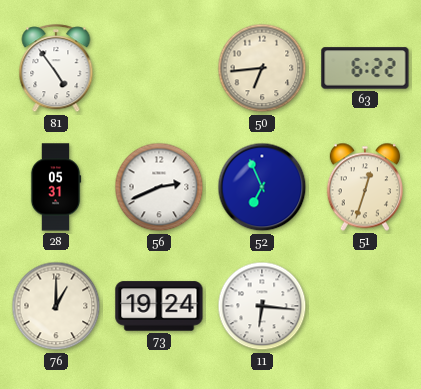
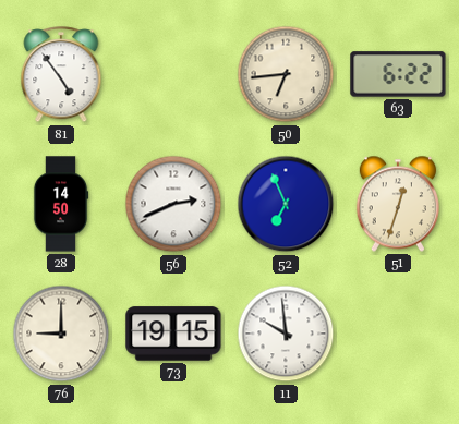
28: 05:31 -> 14:50
76: 1:00 -> 9:00
73: 19:24 -> 19:15
11: 6:16 -> 9:59
